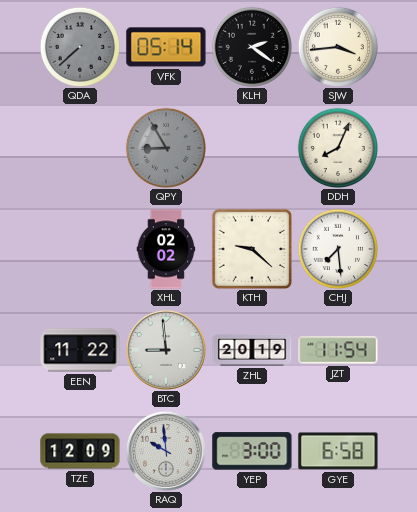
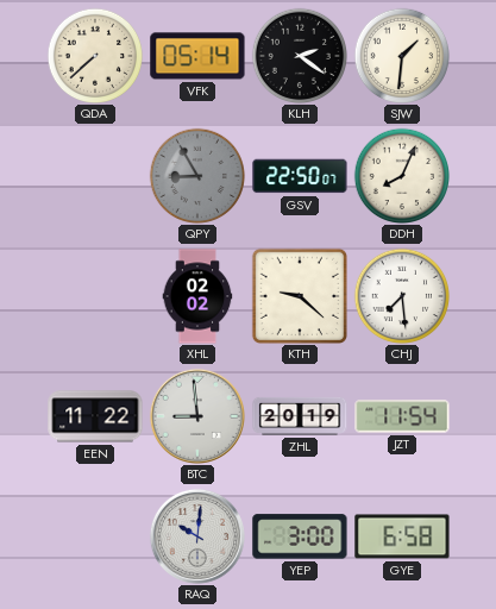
QDA dial: grey -> cream
SJW: 3:44 -> 1:31
GSV: none -> 22:50
TZE: 12:09 -> none
RAQ: 9:59 -> 10:01
